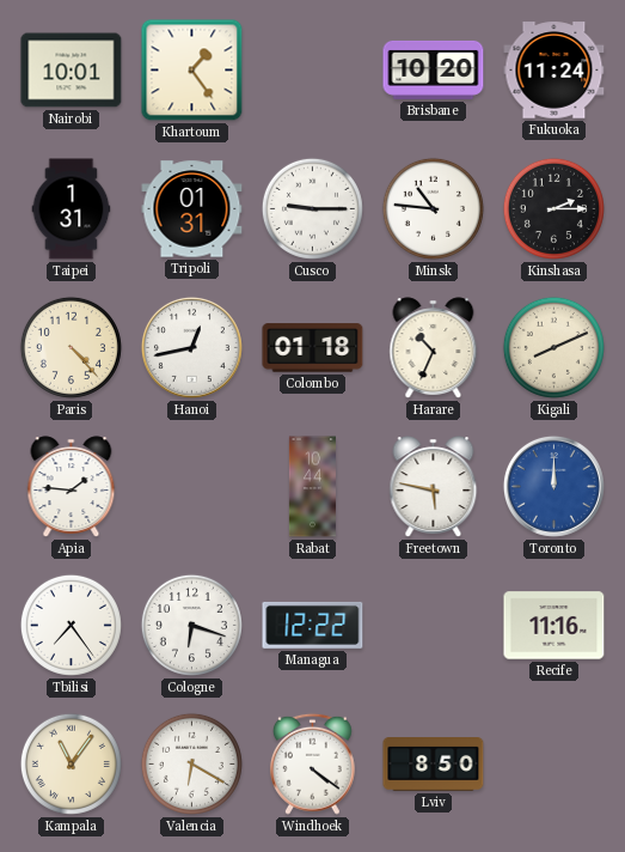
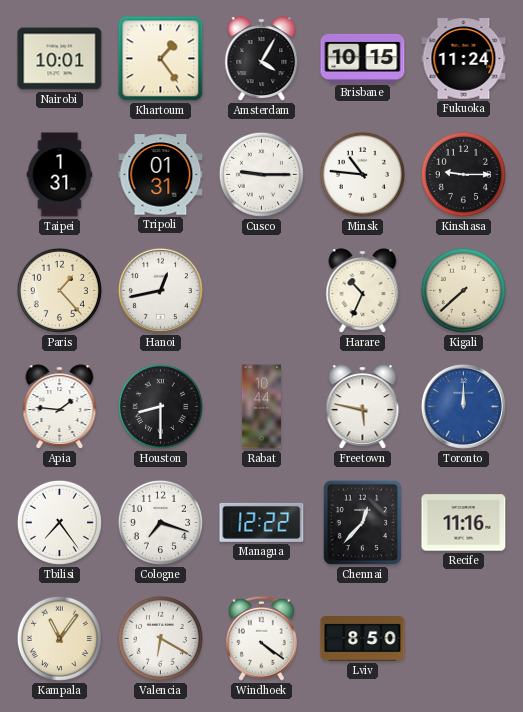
Amsterdam: none -> 4:05
Brisbane: 10:20 -> 10:15
Kinshasa: 2:15 -> 9:15
Paris: 4:23 -> 1:23
Colombo: 01:18 -> none
Kigali: 8:11 -> 7:38
Houston: none -> 8:30
Cologne: 6:18 -> 7:18
Chennai: none -> 12:37
